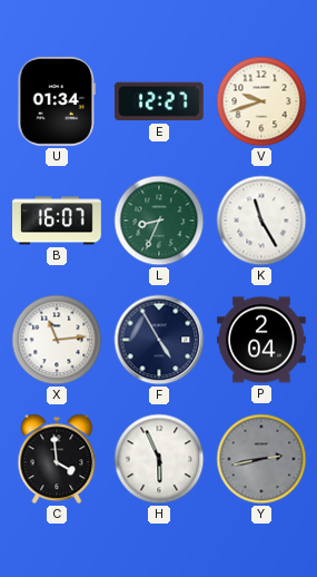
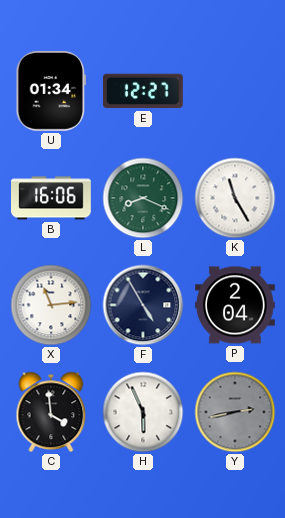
V: 9:42 -> none
B: 16:07 -> 16:06
L: 8:34 -> 8:19
